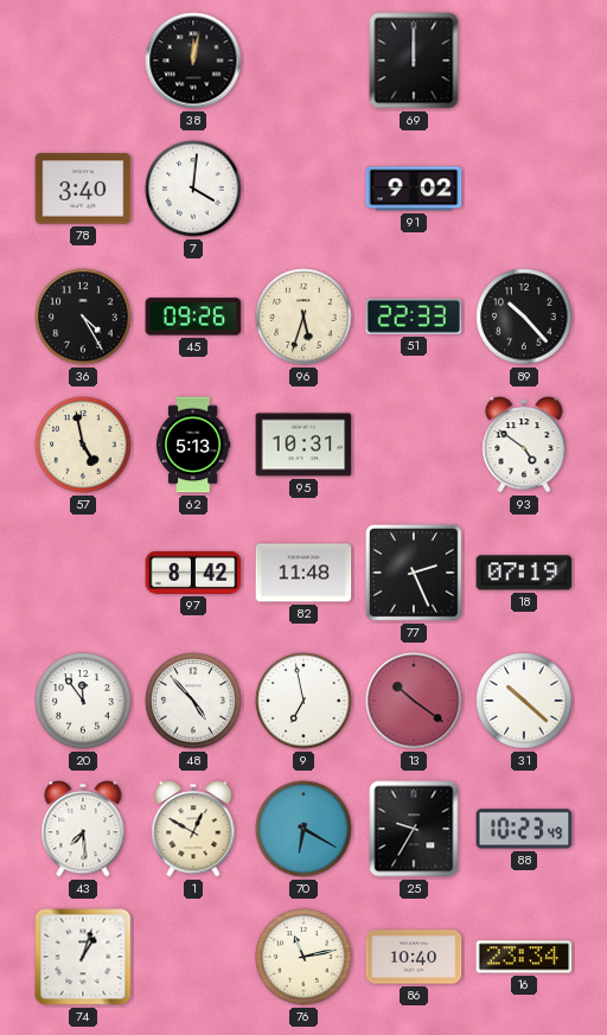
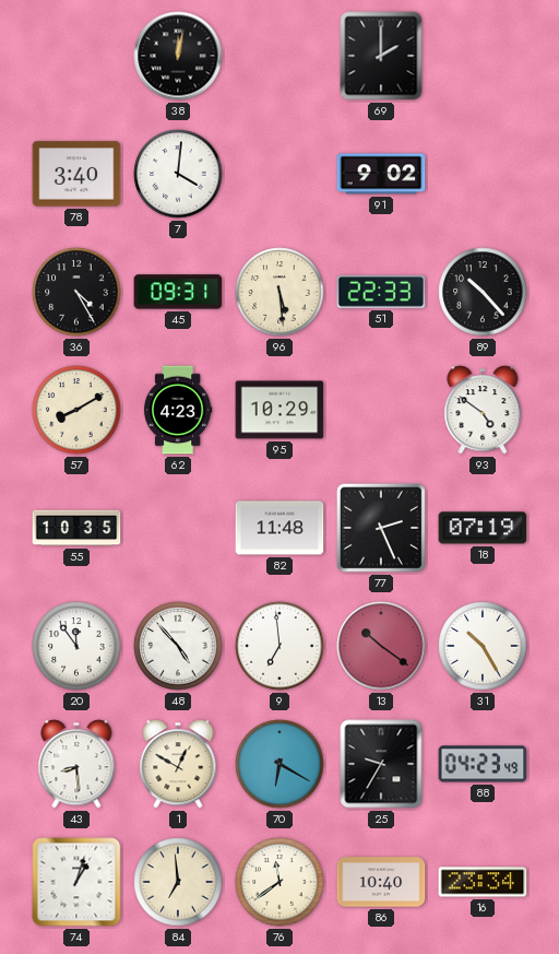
69: 12:00 -> 2:00
45: 09:26 -> 09:31
96: 5:33 -> 5:29
57: 4:58 -> 8:10
62: 5:13 -> 4:23
95: 10:31 -> 10:29
55: none -> 10:35
97: 8:42 -> none
9: 6:58 -> 6:59
31: 10:22 -> 10:25
43: 7:29 -> 8:29
88: 10:23 -> 04:23
84: none -> 6:59
76: 11:13 -> 11:39
